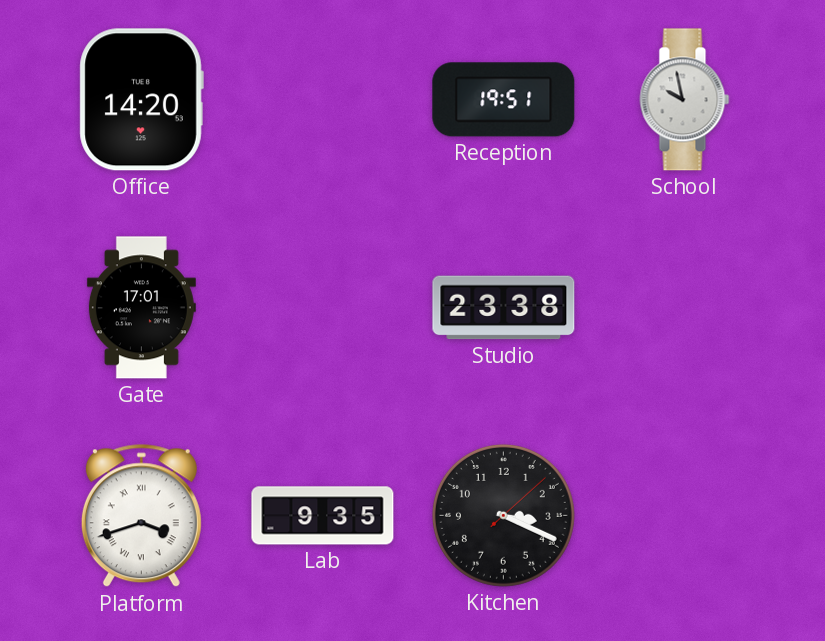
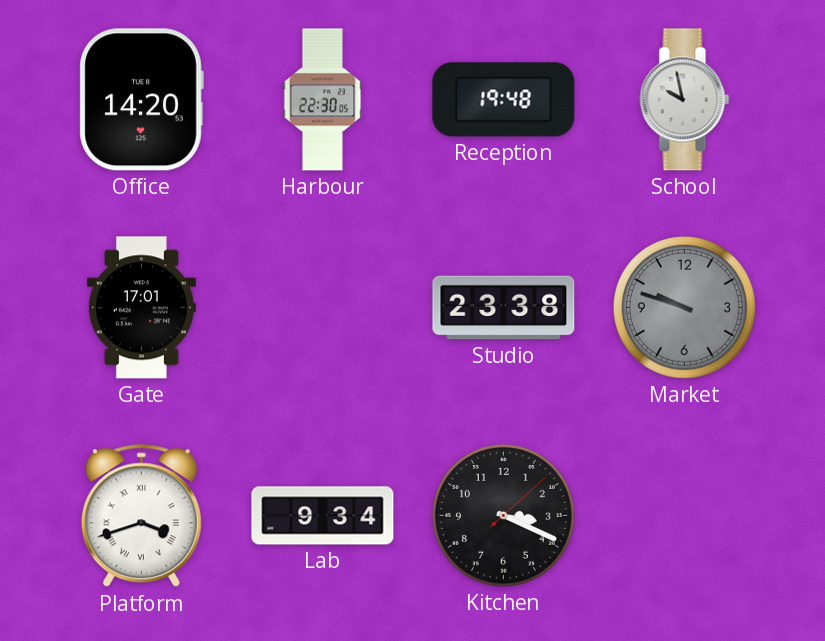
Harbour: none -> 22:30
Reception: 19:51 -> 19:48
Market: none -> 9:48
Lab: 9:35 -> 9:34
